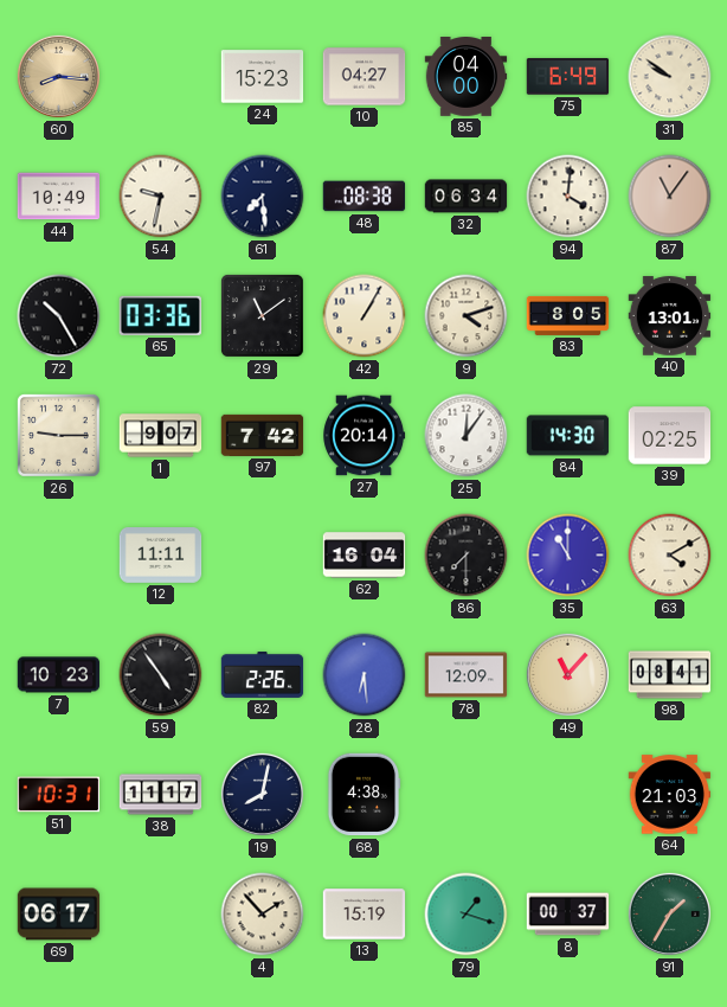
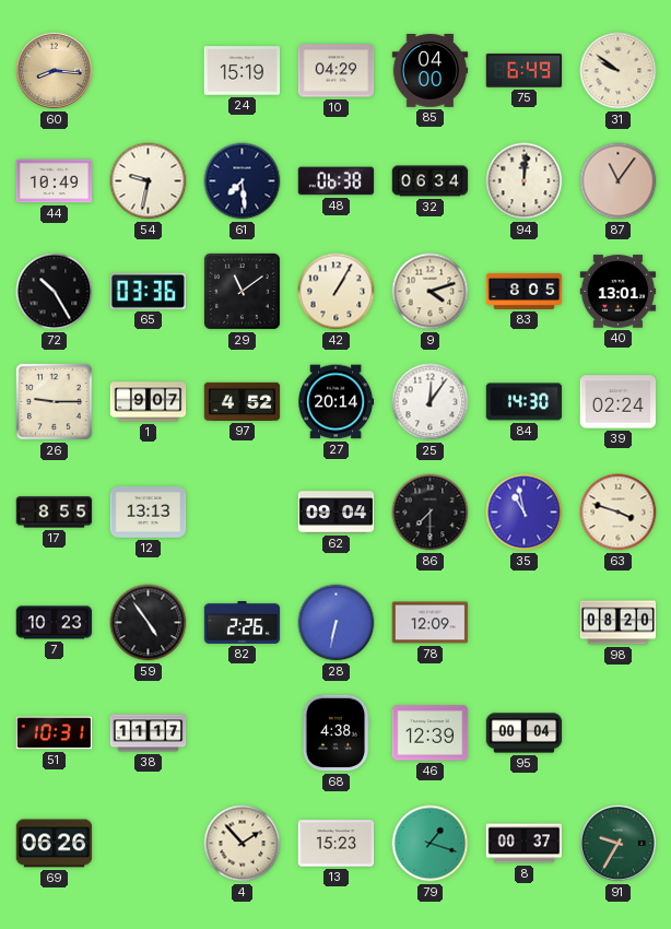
24: 15:23 -> 15:19
10: 04:27 -> 04:29
48: 08:38 -> 06:38
94: 4:01 -> 12:01
97: 7:42 -> 4:52
39: 02:25 -> 02:24
17: none -> 8:55
12: 11:11 -> 13:13
62: 16:04 -> 09:04
35: 11:00 -> 10:58
63: 4:10 -> 3:48
28: 6:29 -> 6:32
49: 11:07 -> none
98: 08:41 -> 08:20
19: 8:02 -> none
46: none -> 12:39
95: none -> 00:04
64: 21:03 -> none
69: 06:17 -> 06:26
13: 15:19 -> 15:23
91: 1:35 -> 9:35
